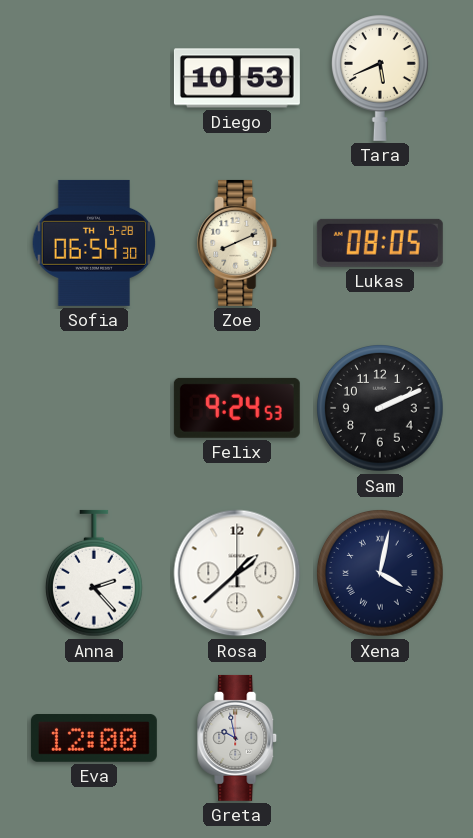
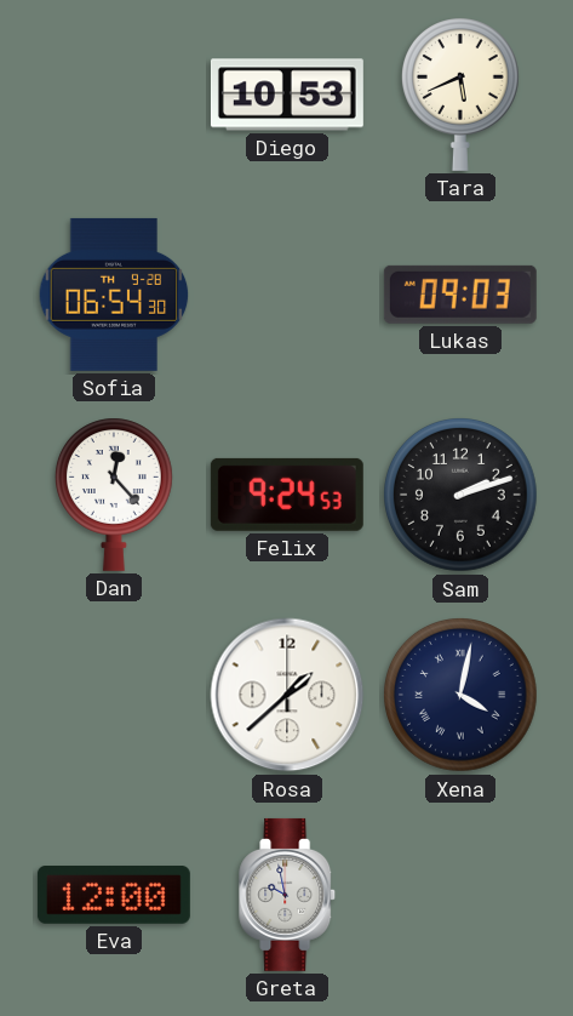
Zoe: 8:11 -> none
Lukas: 08:05 -> 09:03
Dan: none -> 12:23
Sam: 2:11 -> 2:12
Anna: 2:23 -> none
